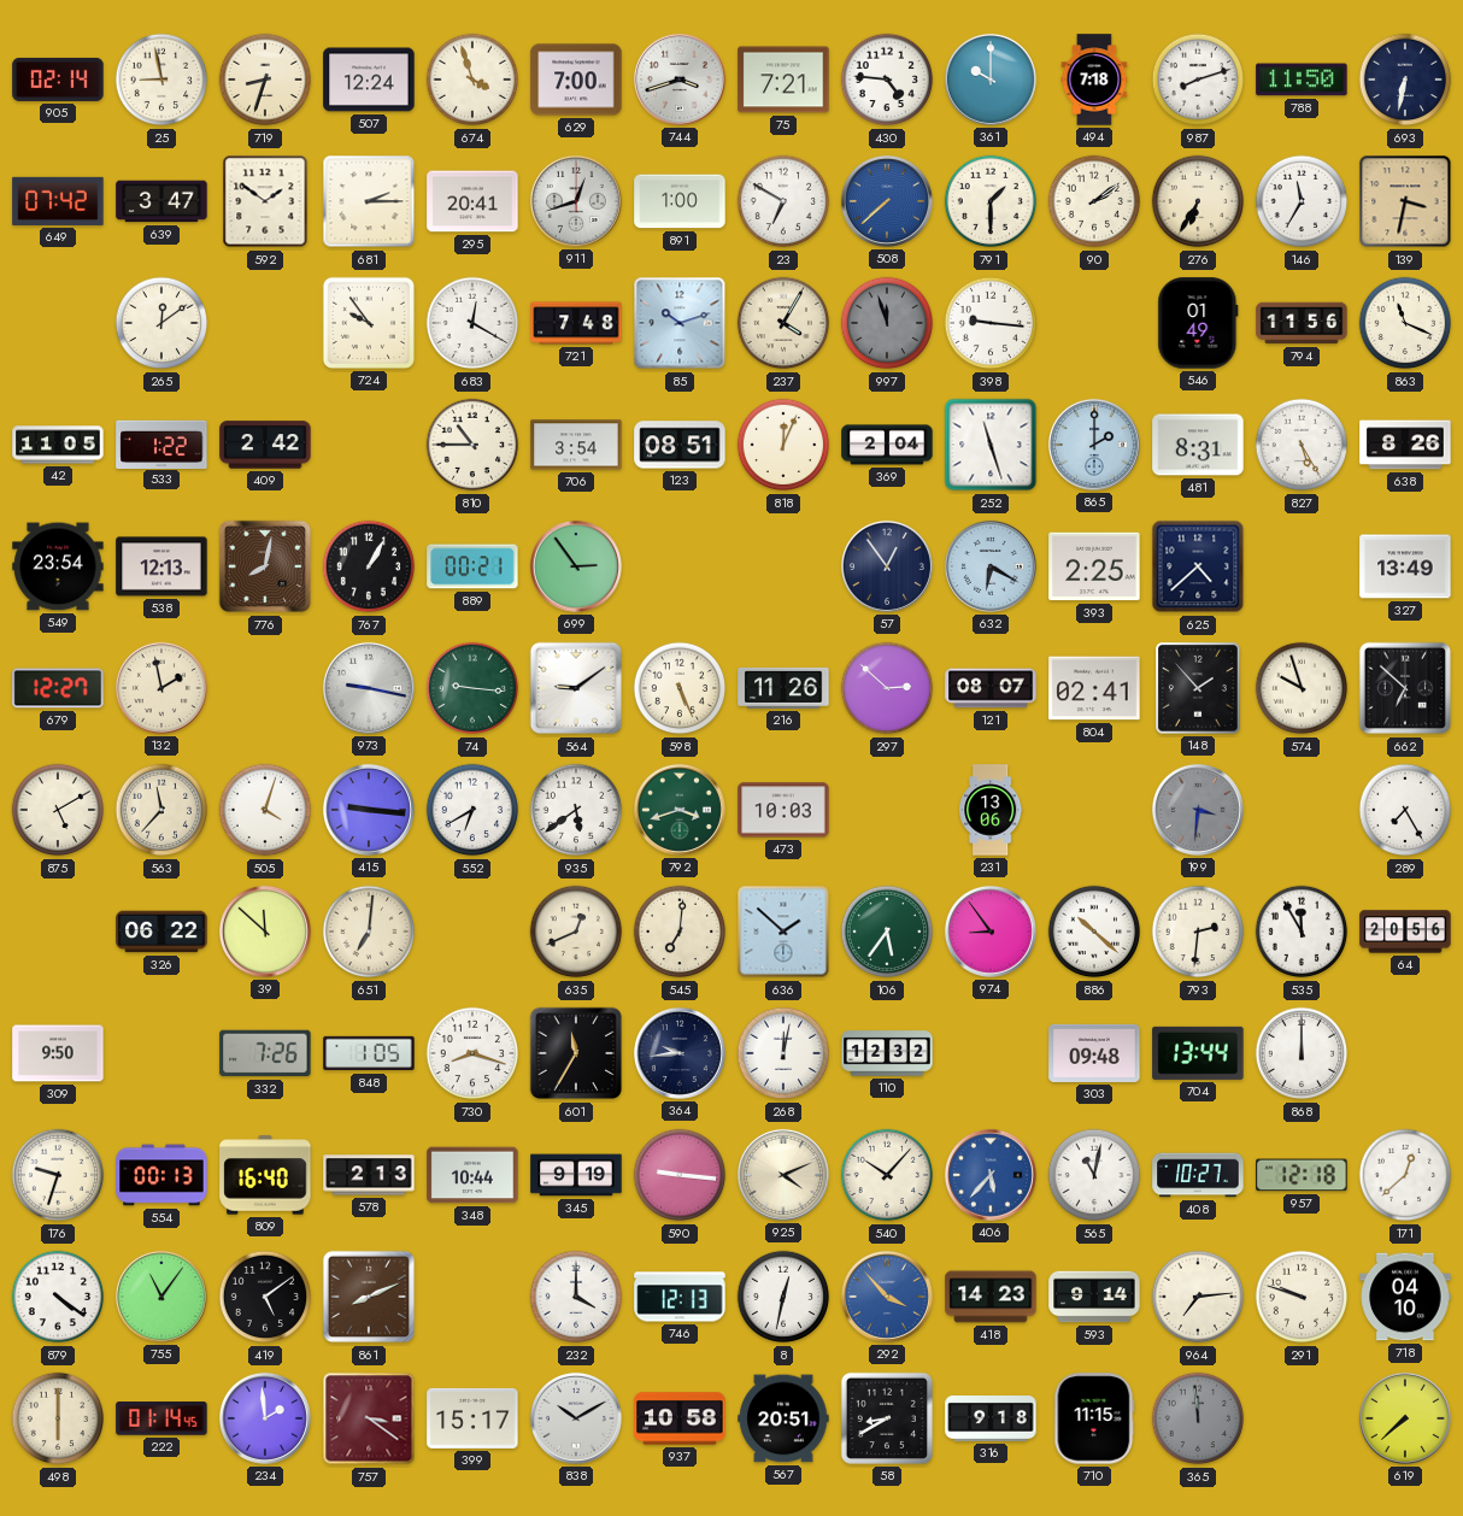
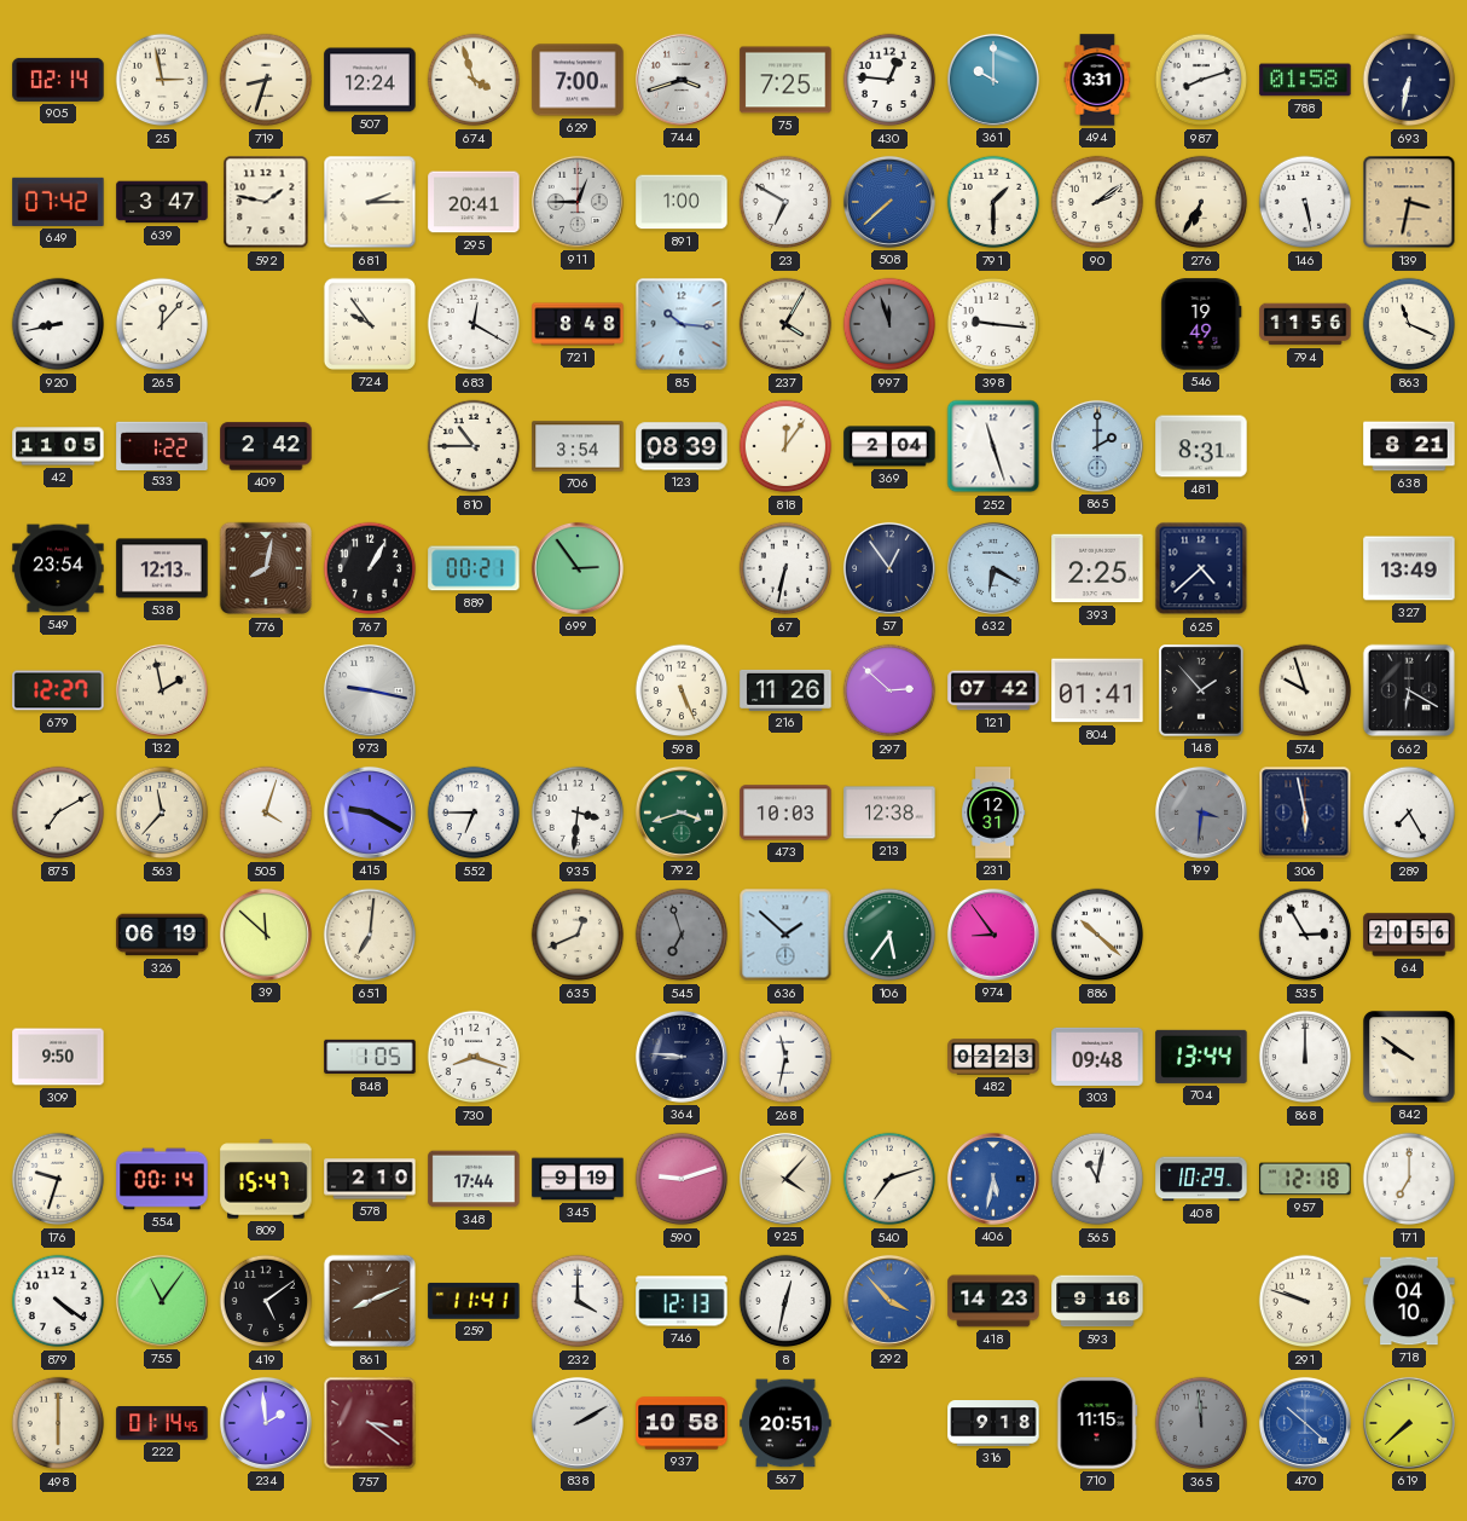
25: 8:58 -> 2:58
75: 7:21 -> 7:25
430: 4:46 -> 12:46
494: 7:18 -> 3:31
788: 11:50 -> 01:58
592: 1:51 -> 1:47
911: 12:42 -> 12:45
146: 11:35 -> 5:28
920: none -> 8:43
265: 12:09 -> 12:07
721: 7:48 -> 8:48
85: 10:12 -> 10:16
546: 01:49 -> 19:49
123: 08:51 -> 08:39
818: 12:04 -> 12:06
827: 5:25 -> none
638: 8:26 -> 8:21
67: none -> 6:32
74: 9:16 -> none
564: 9:09 -> none
121: 08:07 -> 07:42
804: 02:41 -> 01:41
662: 6:52 -> 6:20
875: 5:10 -> 7:10
415: 9:16 -> 9:20
552: 6:40 -> 6:45
935: 5:39 -> 3:31
213: none -> 12:38
231: 13:06 -> 12:31
306: none -> 5:58
326: 06:22 -> 06:19
545: 7:01 -> 6:57
545 dial: cream -> grey
793: 2:31 -> none
535: 11:55 -> 2:55
332: 7:26 -> none
601: 11:35 -> none
364: 9:44 -> 8:46
268: 12:02 -> 11:32
110: 12:32 -> none
482: none -> 02:23
842: none -> 9:51
554: 00:13 -> 00:14
809: 16:40 -> 15:47
578: 2:13 -> 2:10
348: 10:44 -> 17:44
590: 9:16 -> 9:12
925: 4:11 -> 4:07
540: 10:07 -> 7:12
406: 5:37 -> 5:32
408: 10:27 -> 10:29
171: 12:38 -> 7:00
259: none -> 11:41
593: 9:14 -> 9:16
964: 7:14 -> none
399: 15:17 -> none
838: 10:10 -> 2:10
58: 8:40 -> none
470: none -> 10:22
